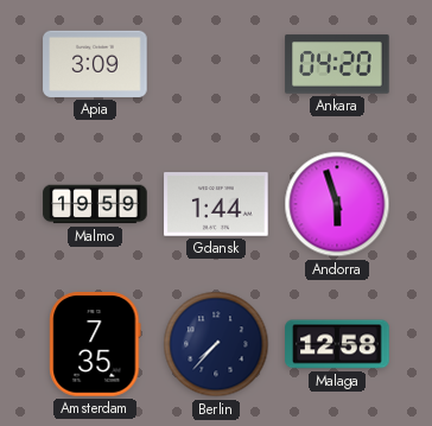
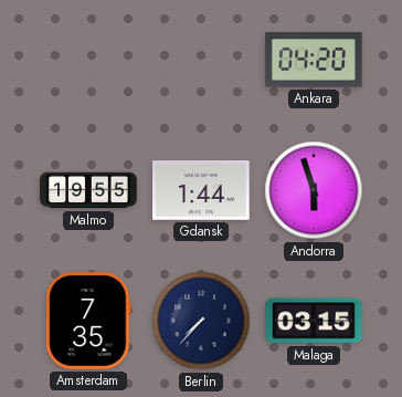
Apia: 3:09 -> none
Malmo: 19:59 -> 19:55
Malaga: 12:58 -> 03:15
